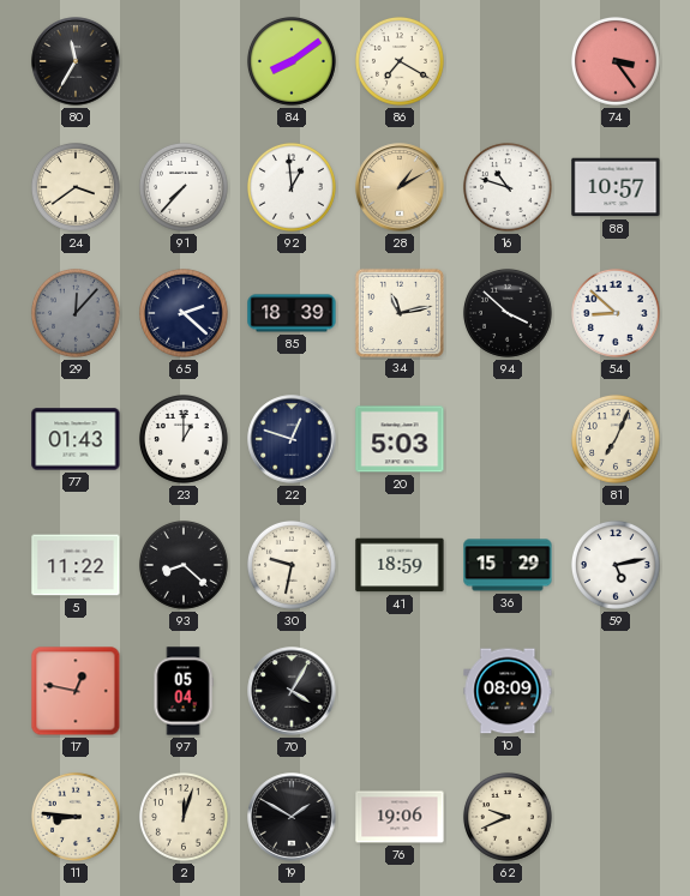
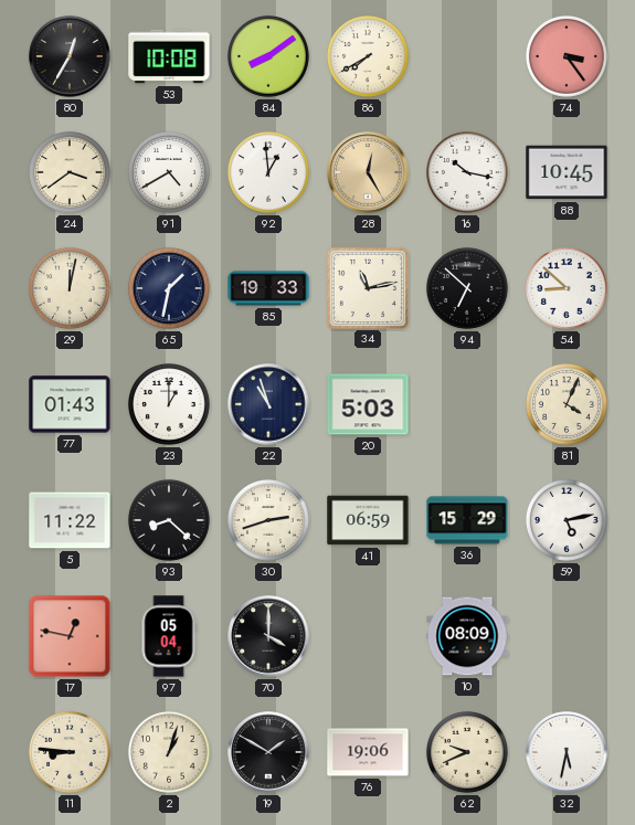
80: 11:35 -> 12:35
53: none -> 10:08
86: 7:20 -> 7:40
91: 7:37 -> 4:40
28: 1:10 -> 12:25
16: 10:48 -> 10:17
88: 10:57 -> 10:45
29: 12:07 -> 12:02
29 dial: grey -> cream
65: 2:22 -> 1:32
85: 18:39 -> 19:33
94: 3:52 -> 6:52
22: 12:48 -> 10:57
81: 7:04 -> 4:04
30: 9:32 -> 2:42
41: 18:59 -> 06:59
70: 4:05 -> 4:00
2: 12:03 -> 1:03
32: none -> 5:32
